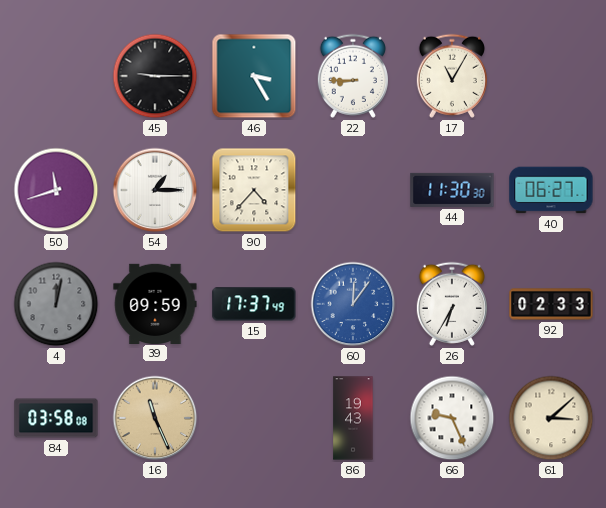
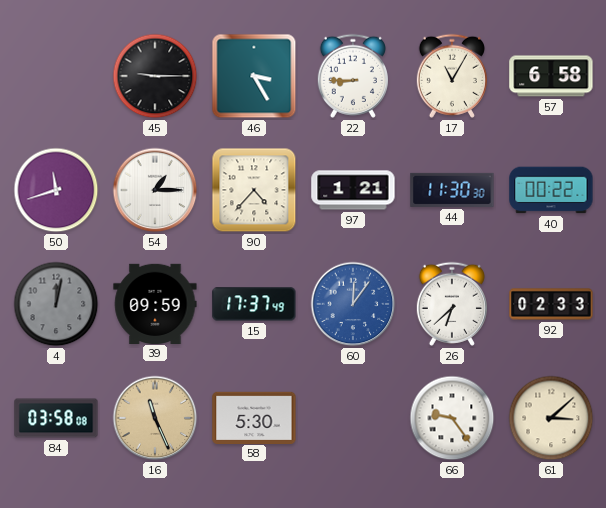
57: none -> 6:58
97: none -> 1:21
40: 06:27 -> 00:22
26: 6:35 -> 6:38
58: none -> 5:30
86: 19:43 -> none
66: 9:26 -> 9:24
